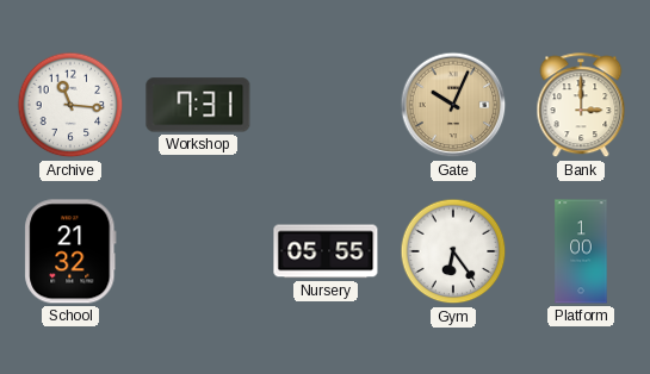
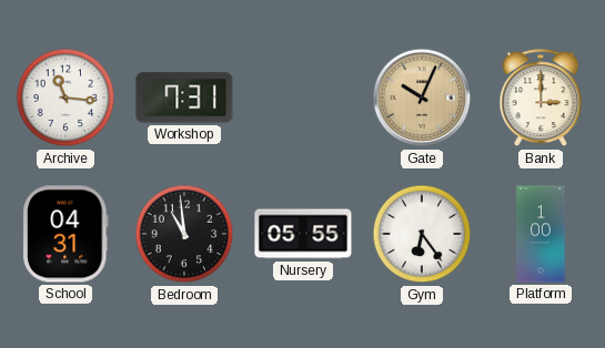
School: 21:32 -> 04:31
Bedroom: none -> 10:59
